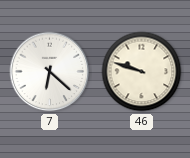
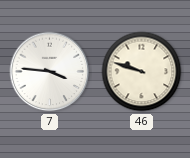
7: 6:22 -> 3:46
